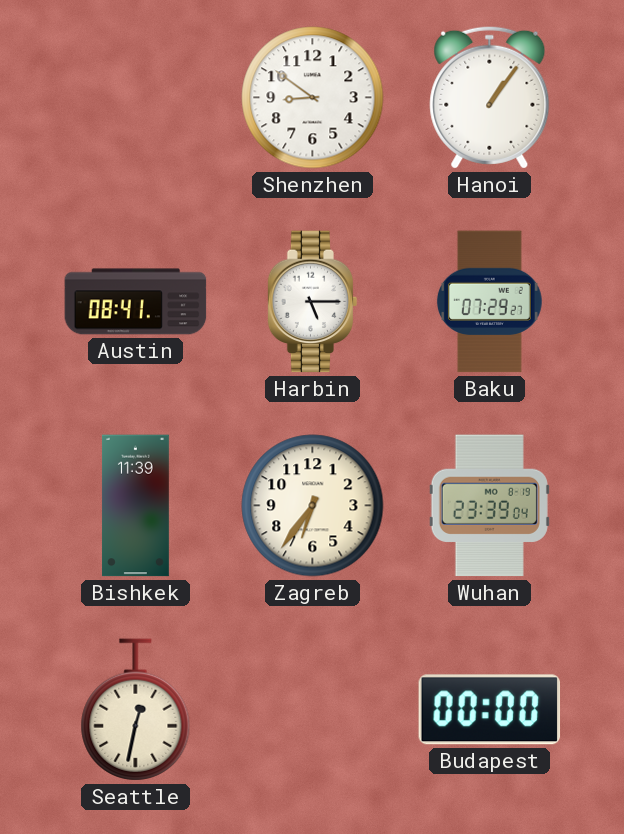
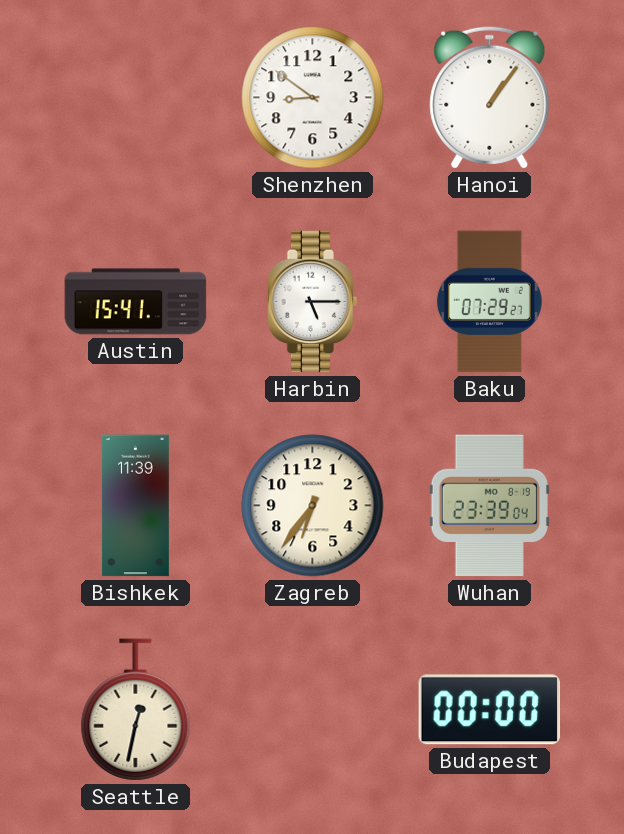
Austin: 08:41 -> 15:41
